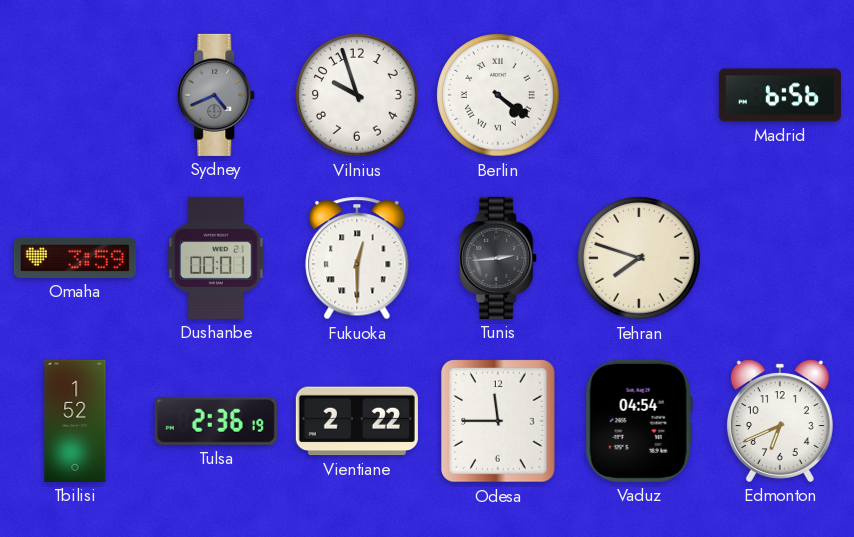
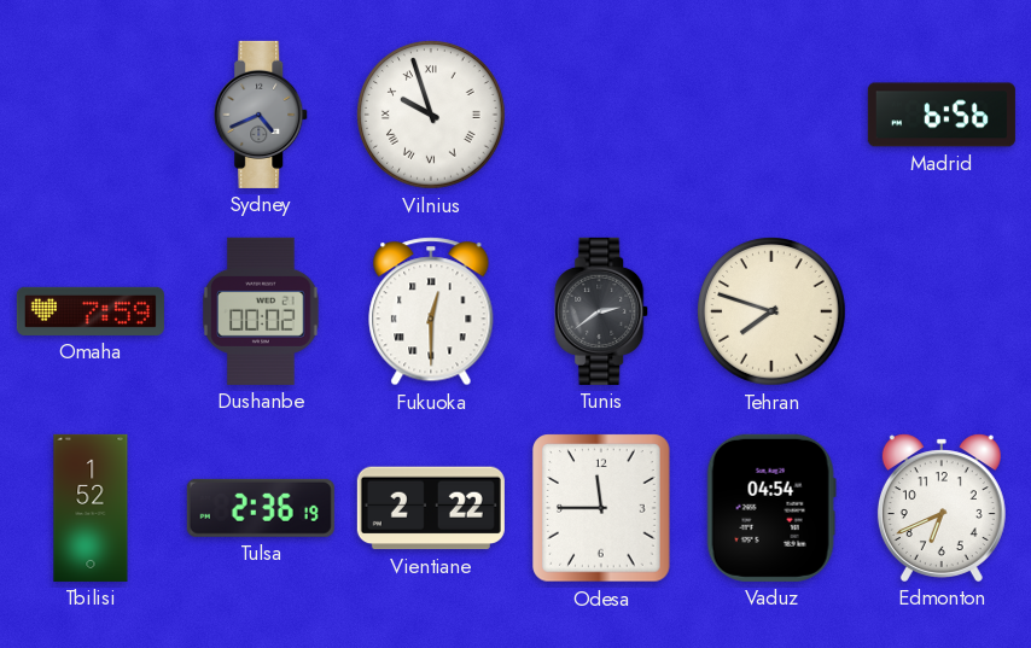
Vilnius numerals: Arabic -> Roman
Berlin: 4:21 -> none
Omaha: 3:59 -> 7:59
Dushanbe: 00:01 -> 00:02
Tunis: 2:44 -> 2:39
